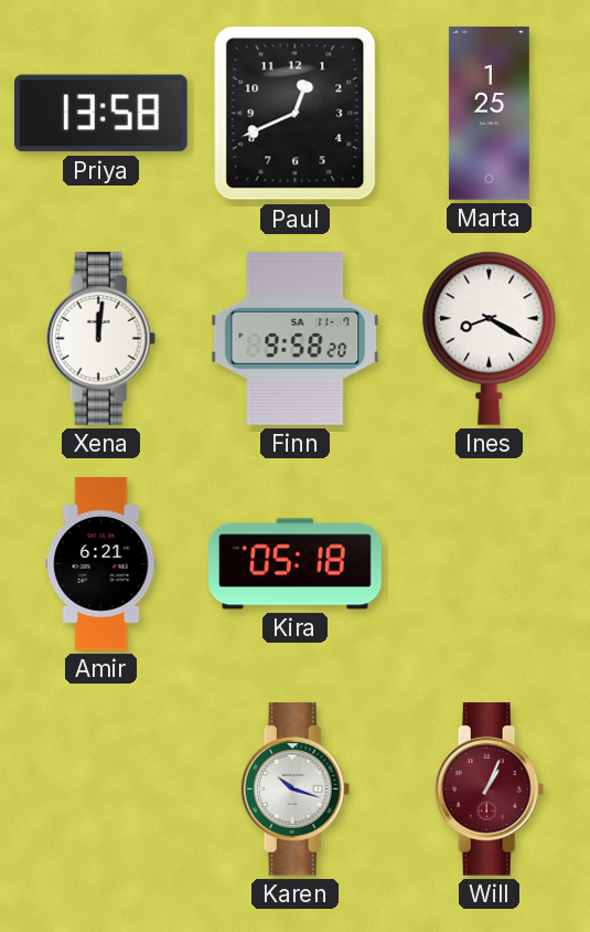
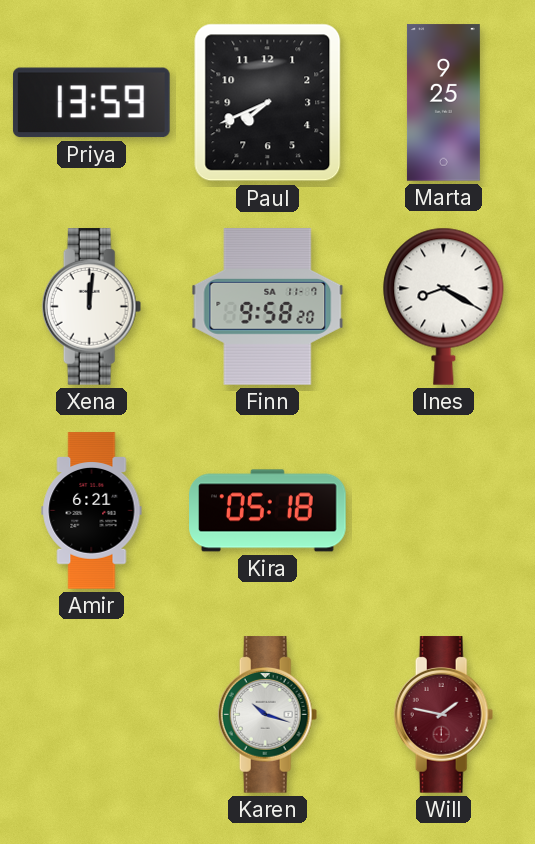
Priya: 13:58 -> 13:59
Paul: 12:41 -> 7:41
Marta: 1:25 -> 9:25
Will: 1:04 -> 1:47
